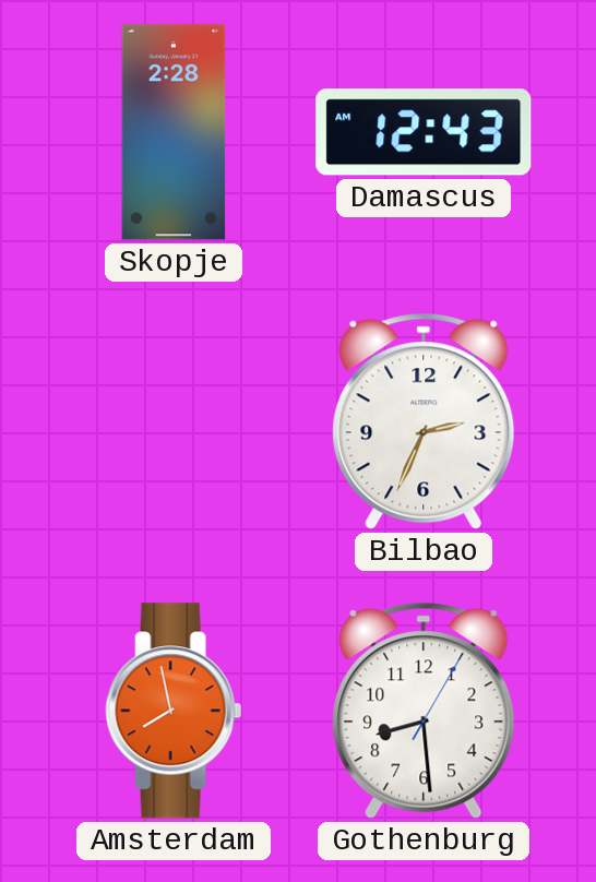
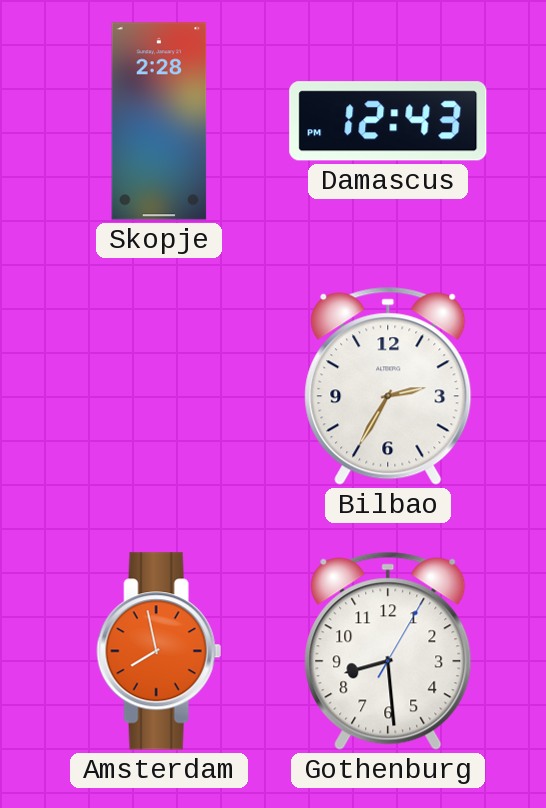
Damascus: 12:43 AM -> 12:43 PM
Bilbao: 2:34 -> 2:35
